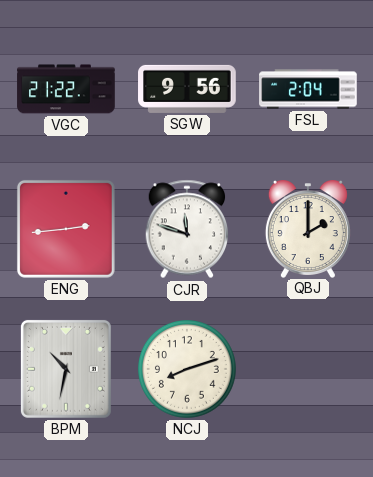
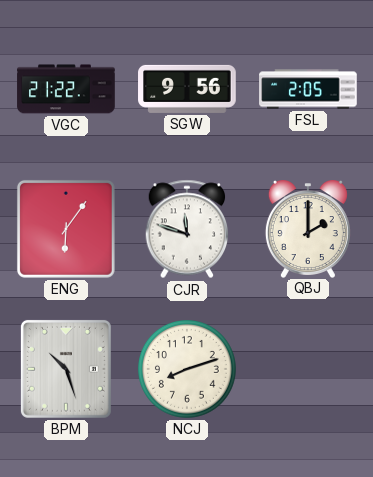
FSL: 2:04 -> 2:05
ENG: 2:44 -> 6:06
BPM: 10:32 -> 10:27
